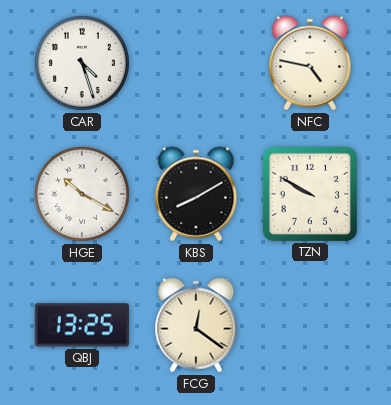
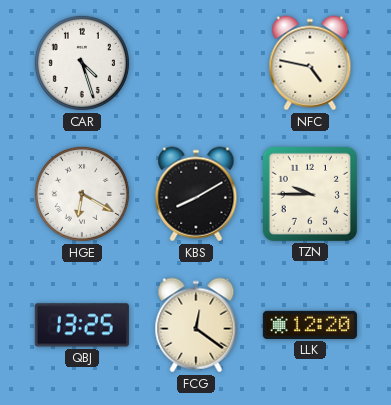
HGE: 10:20 -> 6:20
TZN: 9:50 -> 9:45
LLK: none -> 12:20
